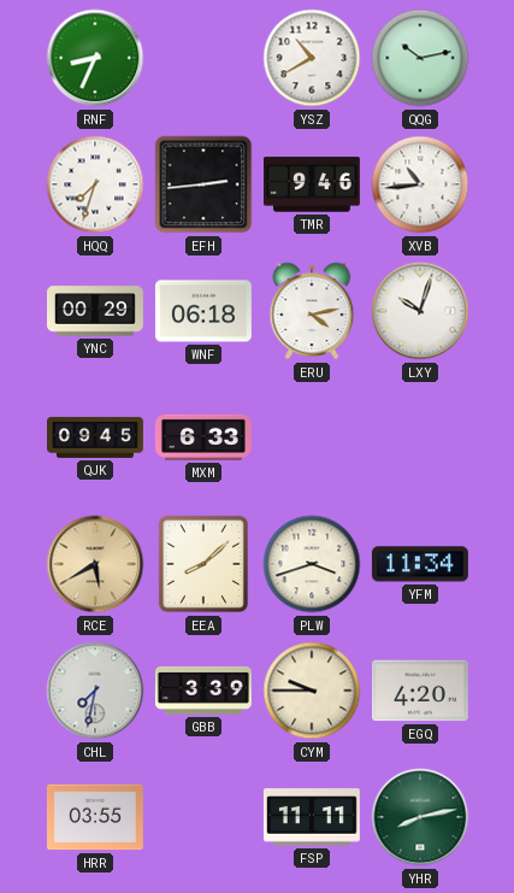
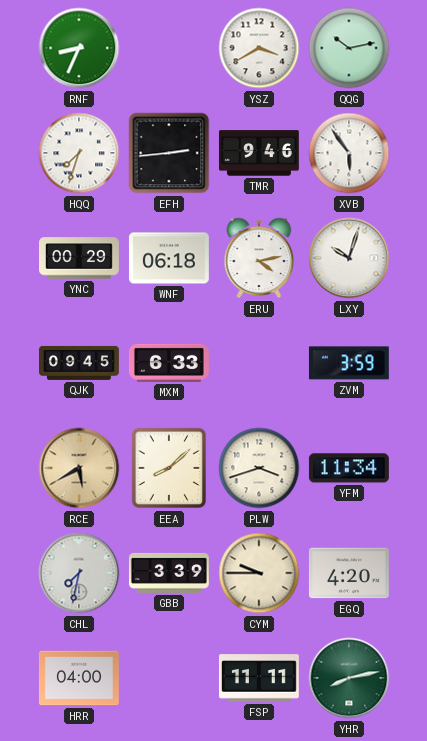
YSZ: 10:40 -> 3:40
XVB: 10:44 -> 5:54
ZVM: none -> 3:59
HRR: 03:55 -> 04:00
